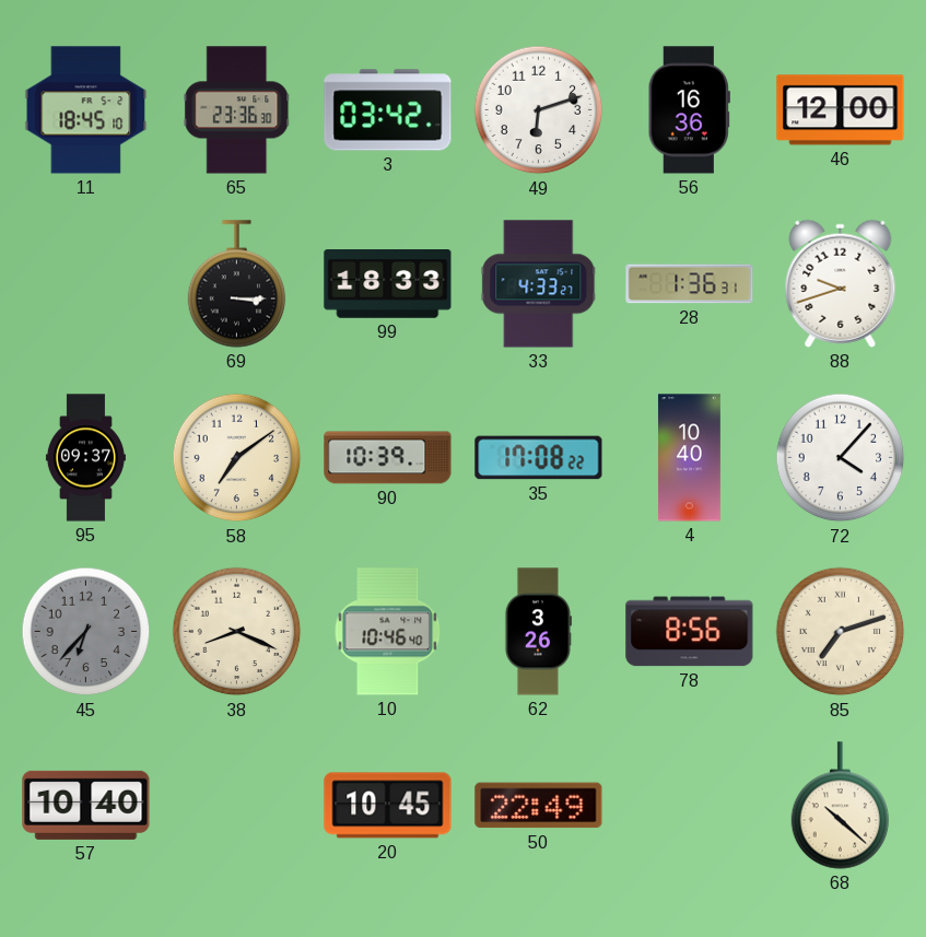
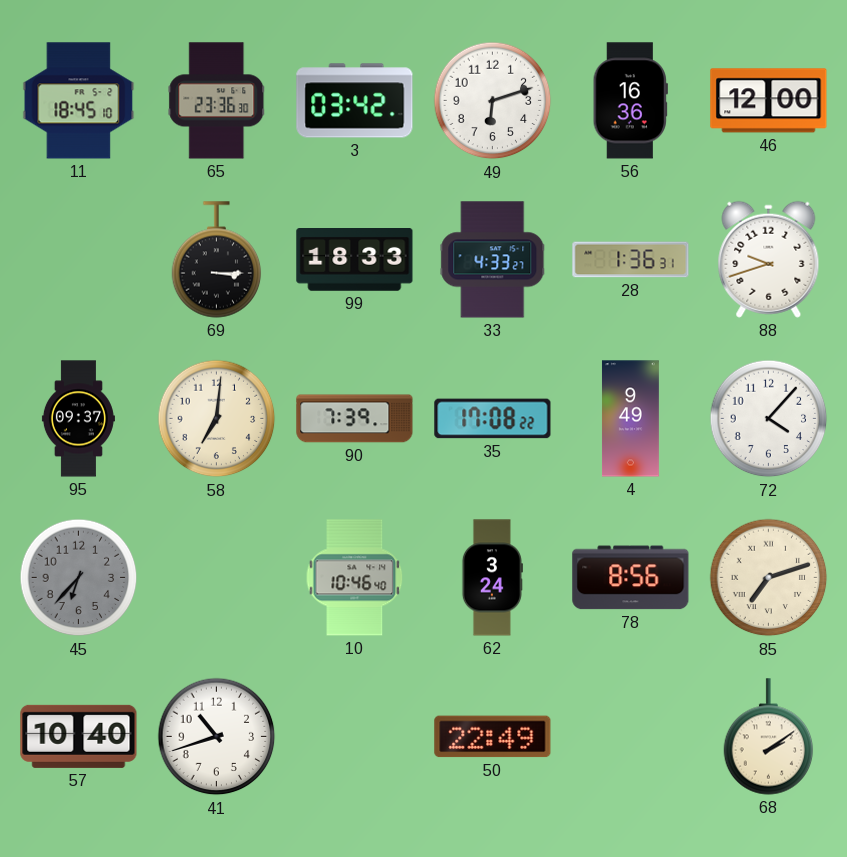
58: 7:09 -> 7:01
90: 10:39 -> 7:39
4: 10:40 -> 9:49
38: 8:19 -> none
62: 3:26 -> 3:24
41: none -> 10:42
20: 10:45 -> none
68: 10:22 -> 2:09
